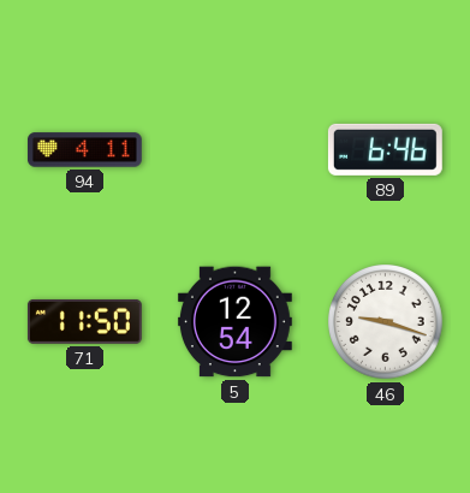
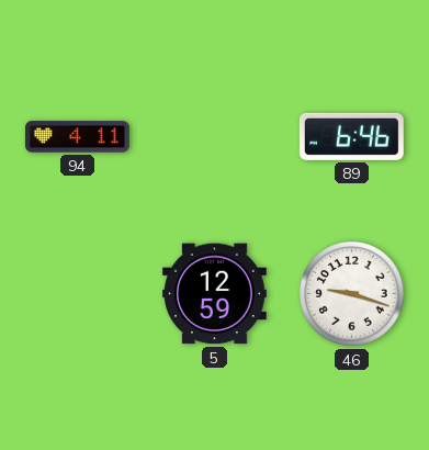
71: 11:50 -> none
5: 12:54 -> 12:59
